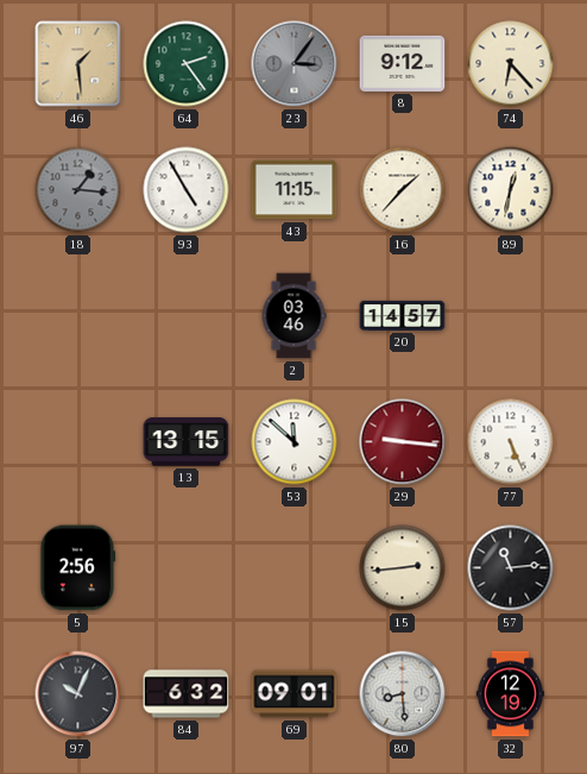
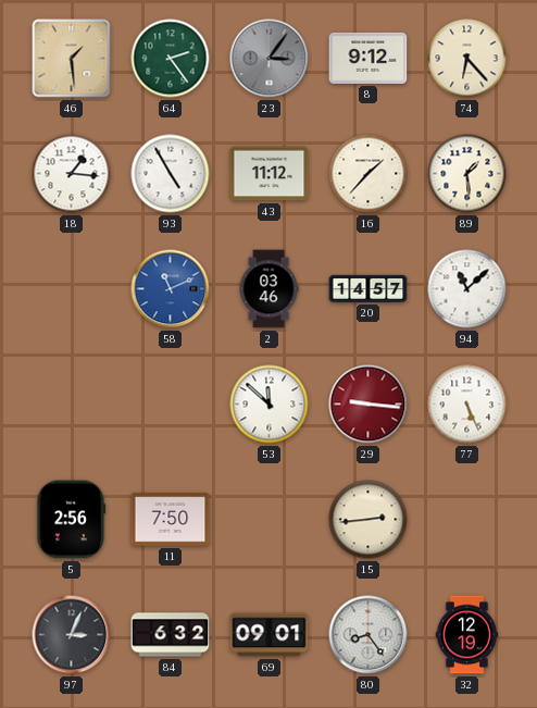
18 dial: grey -> white
43: 11:15 -> 11:12
89: 12:32 -> 1:29
58: none -> 11:11
94: none -> 11:08
13: 13:15 -> none
11: none -> 7:50
57: 11:14 -> none
97: 10:04 -> 3:04
80: 8:29 -> 8:24
